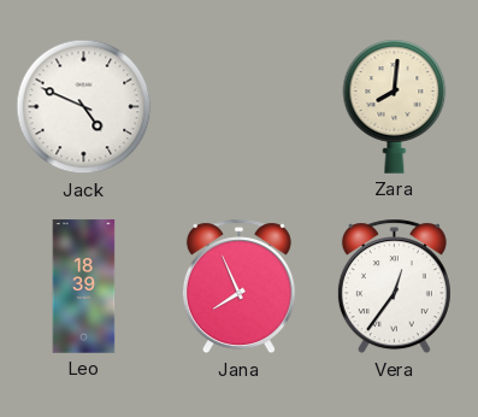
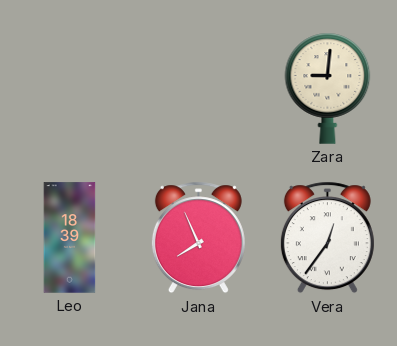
Jack: 4:49 -> none
Zara: 8:01 -> 9:01
